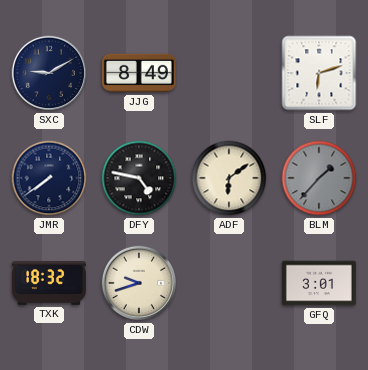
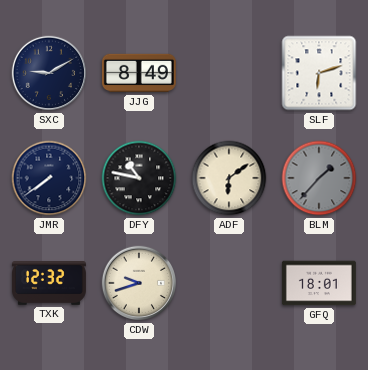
DFY: 4:47 -> 10:47
TXK: 18:32 -> 12:32
GFQ: 3:01 -> 18:01
